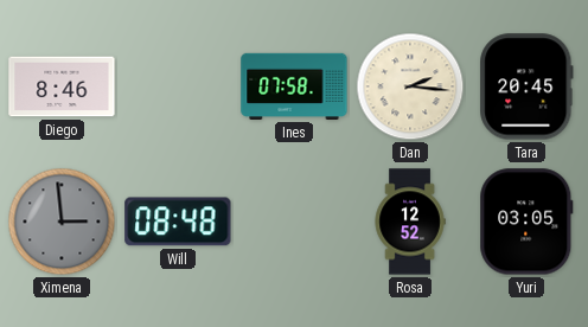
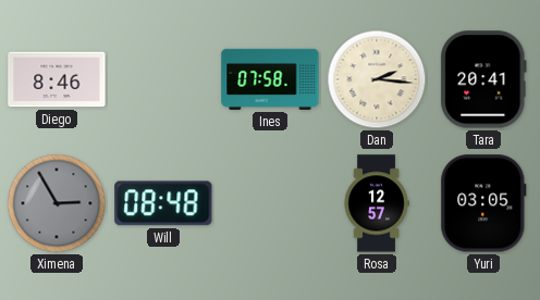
Tara: 20:45 -> 20:41
Ximena: 2:59 -> 2:55
Rosa: 12:52 -> 12:57
